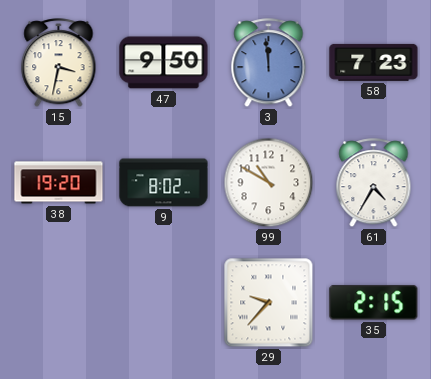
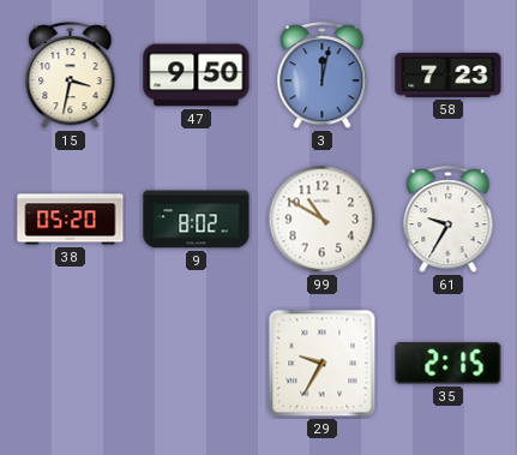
3: 11:59 -> 12:02
38: 19:20 -> 05:20
61: 4:35 -> 9:35
29: 9:37 -> 9:35
